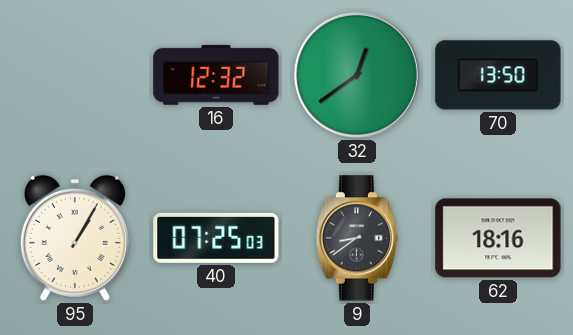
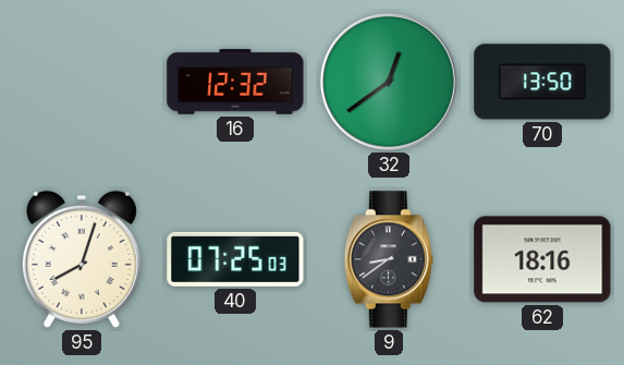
95: 1:05 -> 8:03
